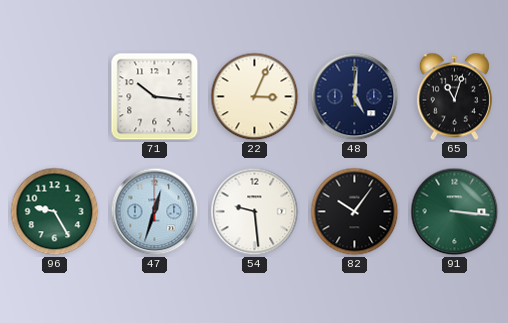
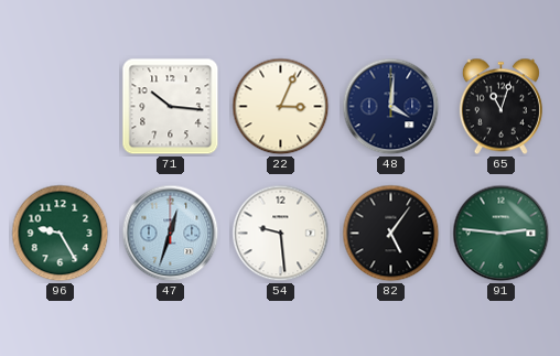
48: 5:01 -> 4:01
82: 10:06 -> 5:06
91: 3:16 -> 2:46
